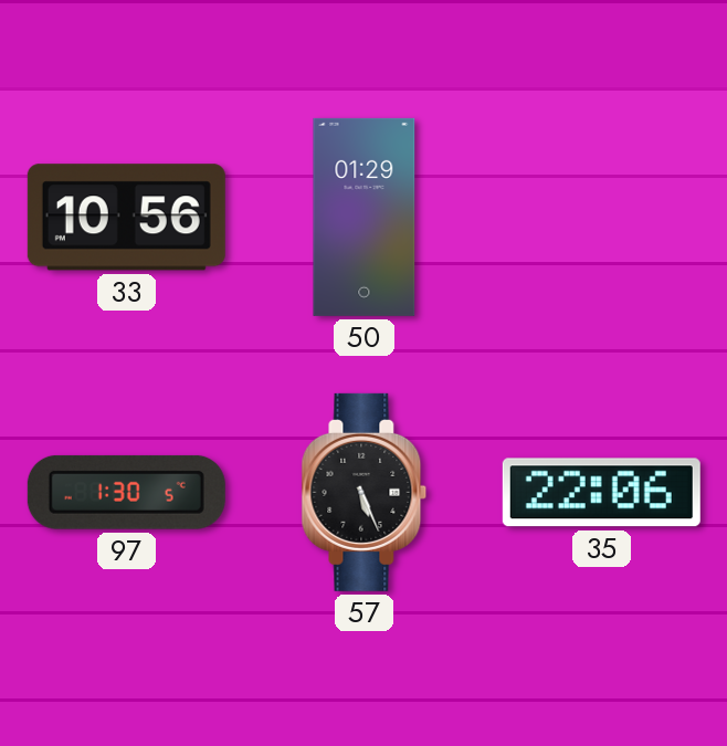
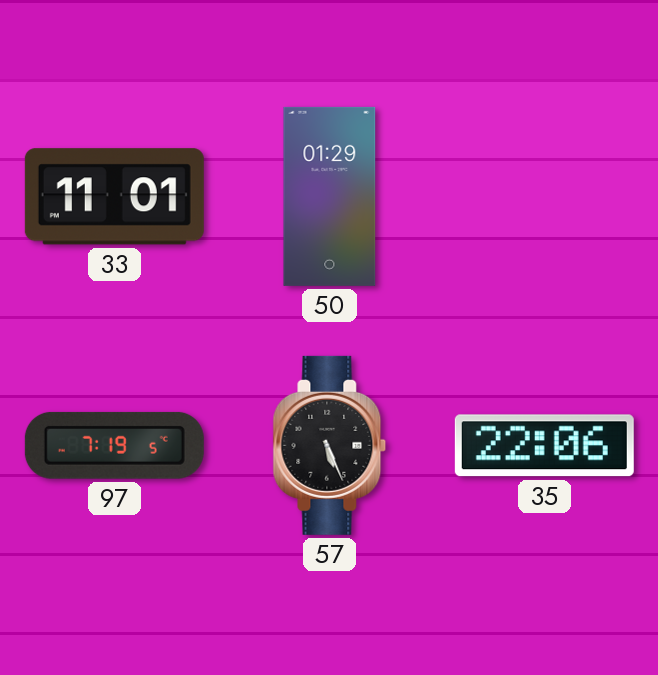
33: 10:56 -> 11:01
97: 1:30 -> 7:19
